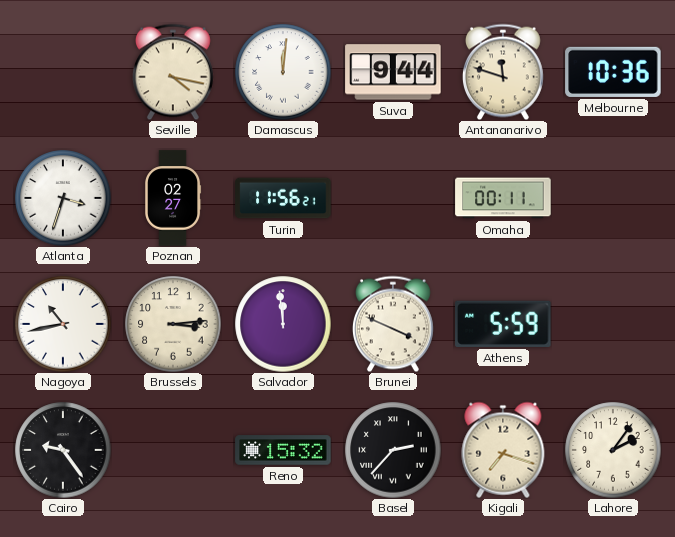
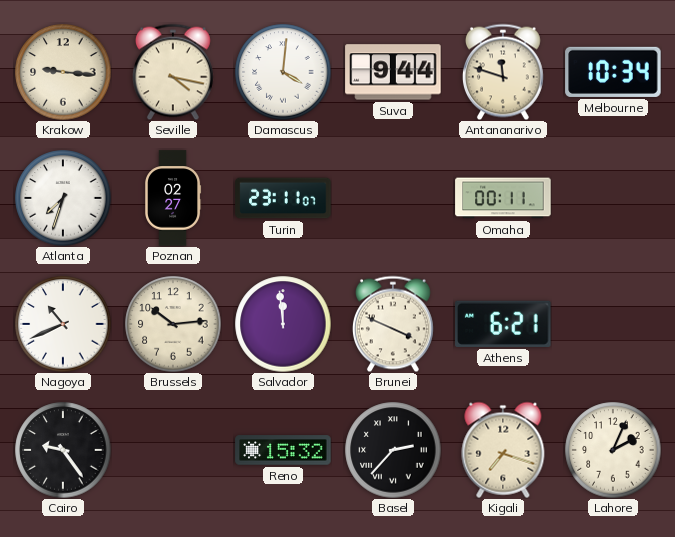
Krakow: none -> 9:16
Damascus: 12:01 -> 4:01
Melbourne: 10:36 -> 10:34
Atlanta: 3:33 -> 7:33
Turin: 11:56 -> 23:11
Nagoya: 10:43 -> 10:41
Brussels: 3:14 -> 10:14
Athens: 5:59 -> 6:21
Lahore: 2:06 -> 2:04
